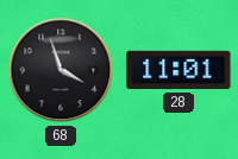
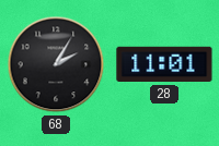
68: 3:57 -> 2:05
